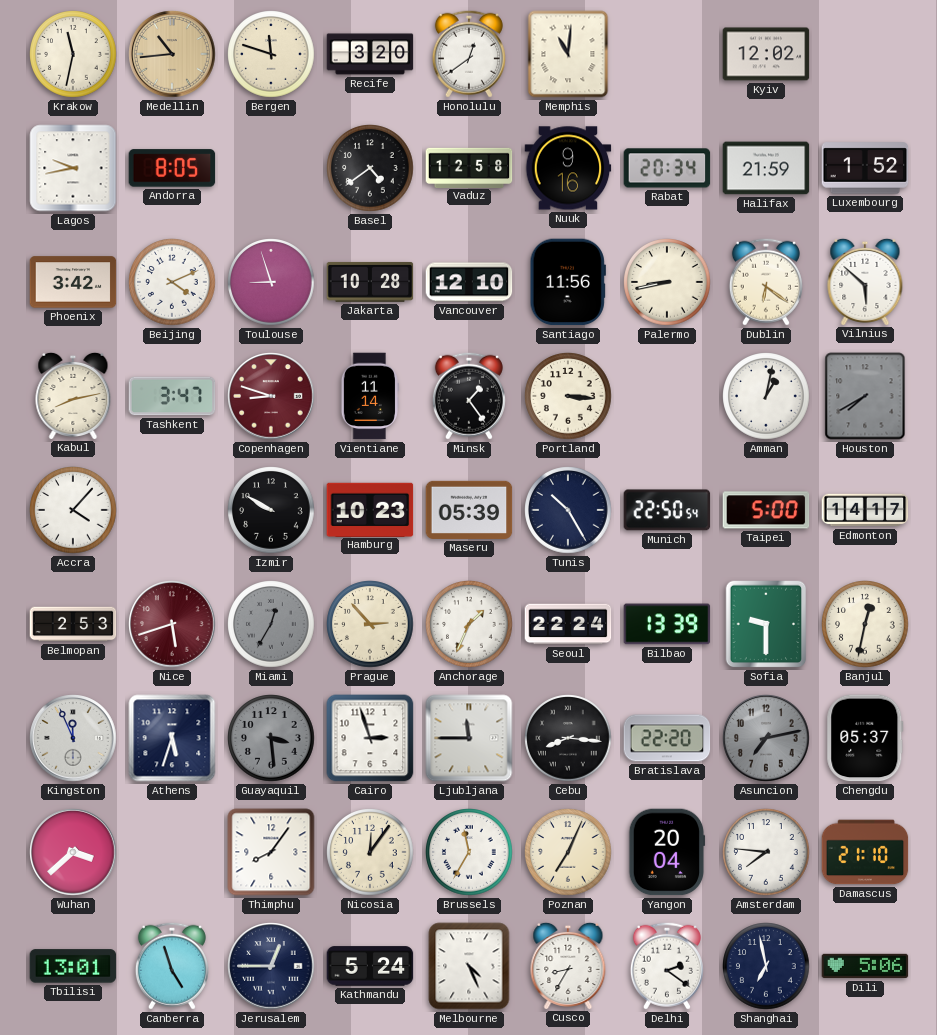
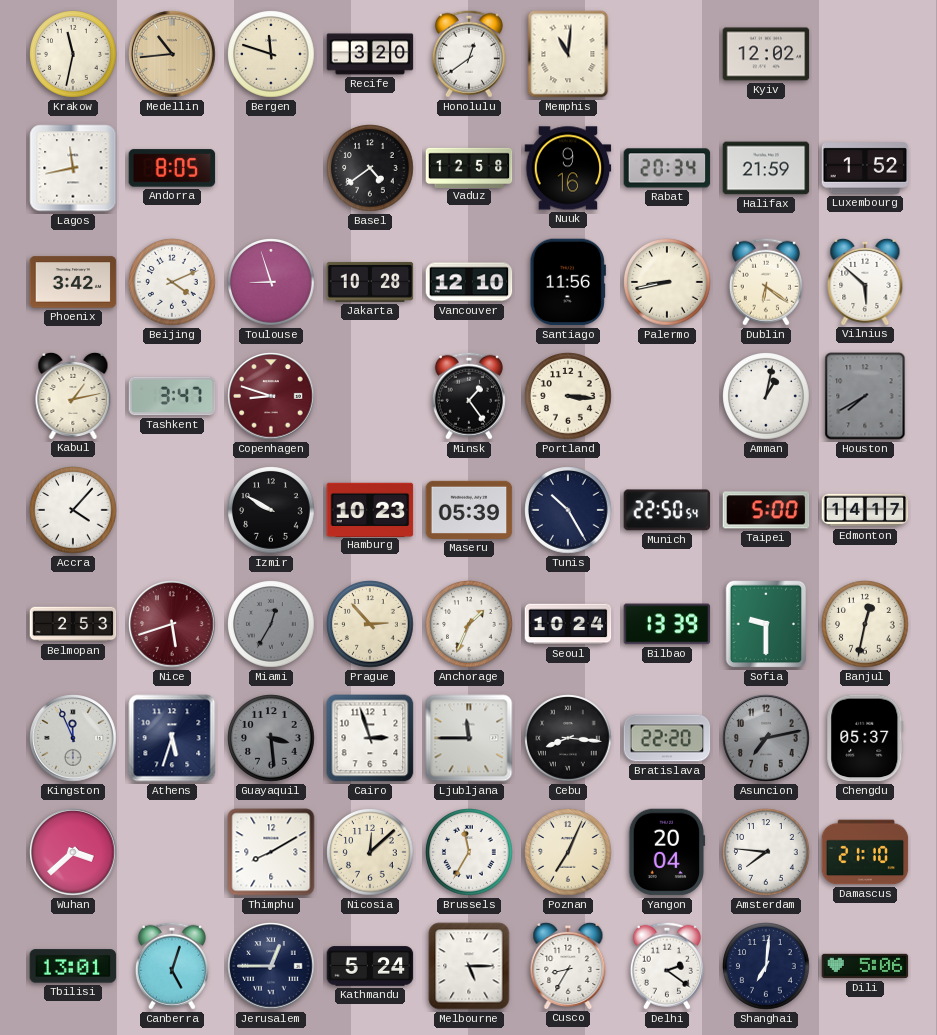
Lagos: 9:43 -> 11:43
Kabul: 8:13 -> 1:13
Vientiane: 11:14 -> none
Seoul: 22:24 -> 10:24
Thimphu: 8:06 -> 8:10
Nicosia: 12:06 -> 12:08
Canberra: 4:57 -> 5:03
Melbourne: 4:26 -> 5:15
Shanghai: 6:58 -> 7:01
